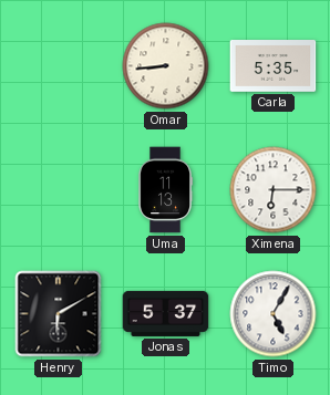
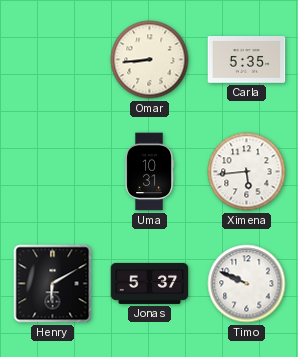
Uma: 11:13 -> 10:31
Ximena: 6:15 -> 5:44
Timo: 5:05 -> 9:49
